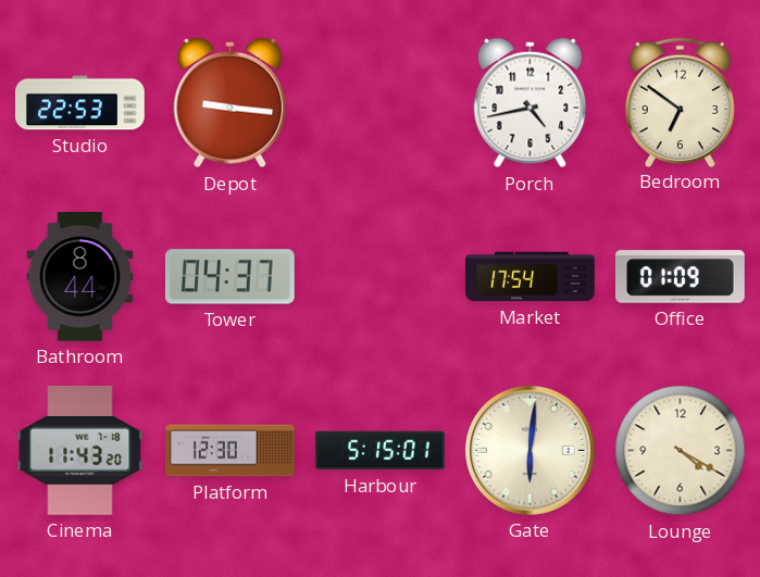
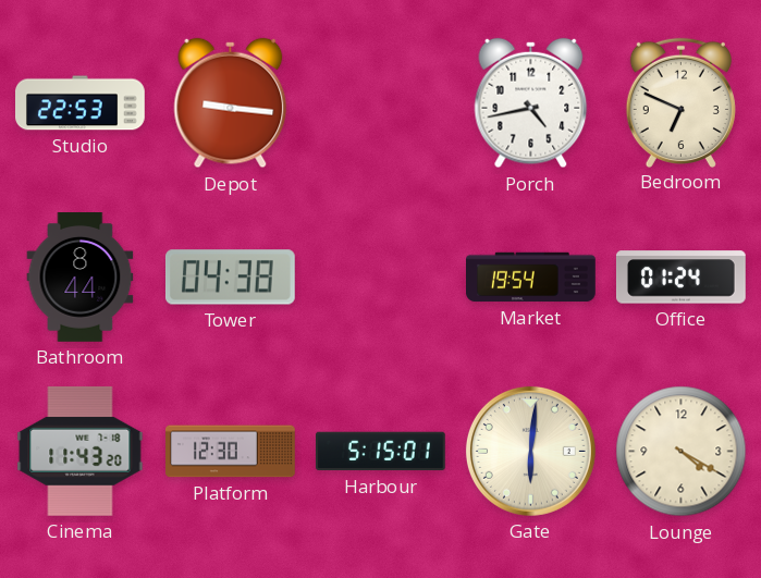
Bedroom: 6:51 -> 6:49
Tower: 04:37 -> 04:38
Market: 17:54 -> 19:54
Office: 01:09 -> 01:24
